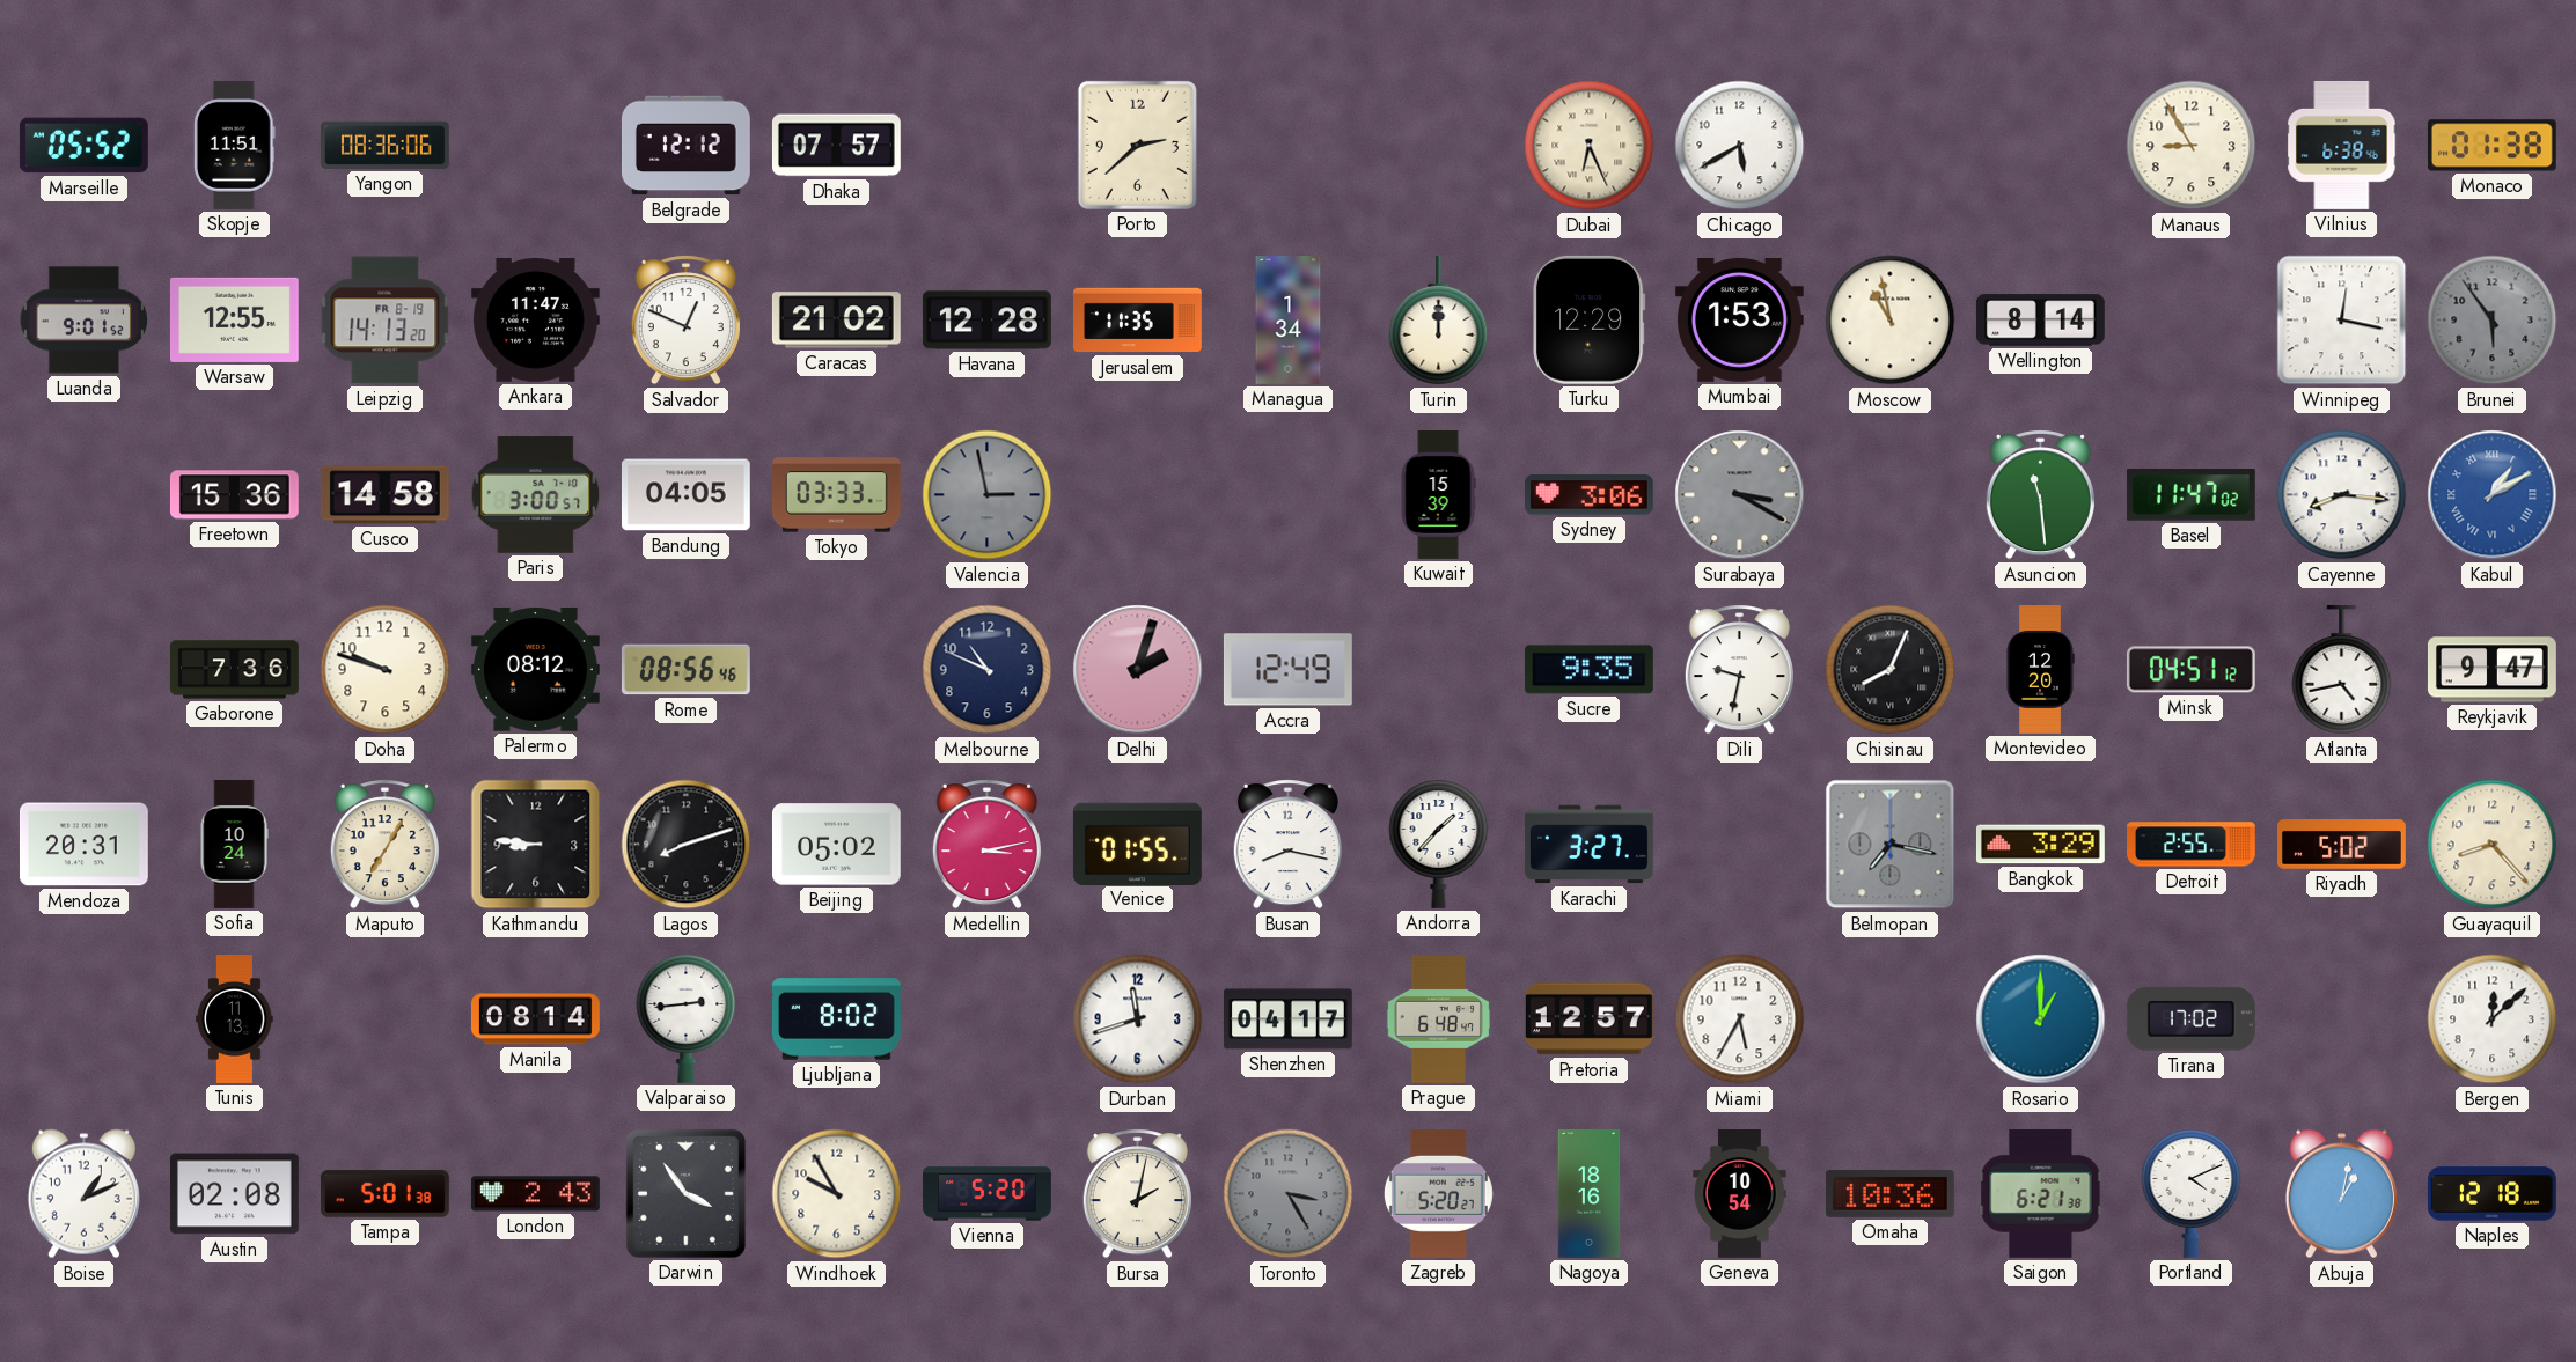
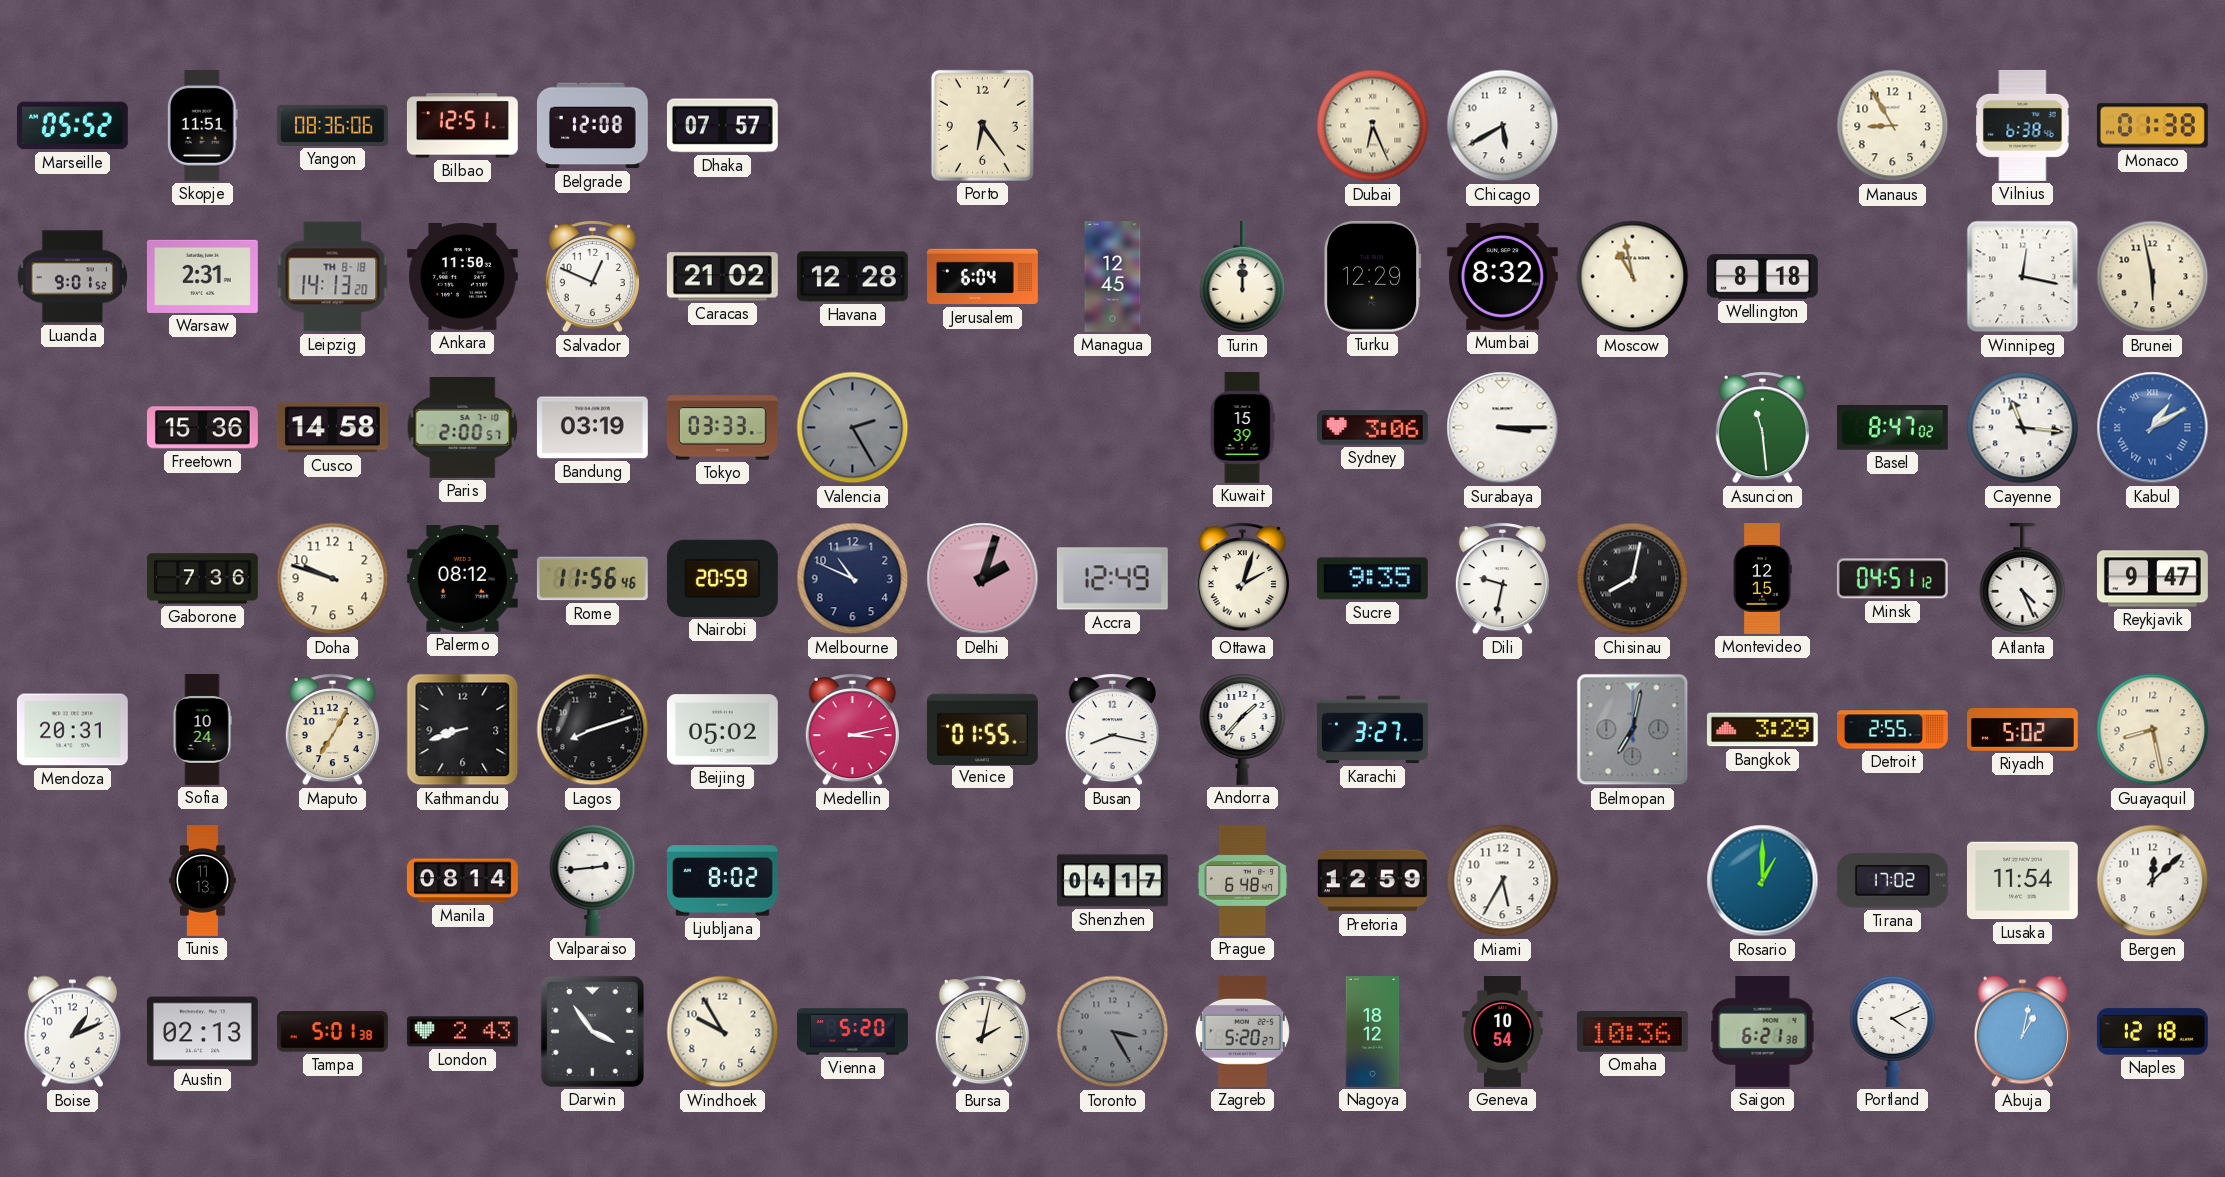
Bilbao: none -> 12:51
Belgrade: 12:12 -> 12:08
Porto: 2:38 -> 6:24
Warsaw: 12:55 -> 2:31
Leipzig date: FR 8-19 -> TH 8-18
Ankara: 11:47 -> 11:50
Jerusalem: 11:35 -> 6:04
Managua: 1:34 -> 12:45
Mumbai: 1:53 -> 8:32
Wellington: 8:14 -> 8:18
Brunei: 5:54 -> 5:58
Brunei dial: grey -> cream
Paris: 3:00 -> 2:00
Bandung: 04:05 -> 03:19
Valencia: 2:58 -> 2:25
Surabaya: 3:20 -> 3:15
Surabaya dial: grey -> white
Basel: 11:47 -> 8:47
Cayenne: 8:16 -> 11:16
Rome: 08:56 -> 11:56
Nairobi: none -> 20:59
Ottawa: none -> 2:03
Chisinau: 8:04 -> 8:02
Montevideo: 12:20 -> 12:15
Atlanta: 4:43 -> 4:26
Kathmandu: 8:46 -> 8:42
Belmopan: 7:17 -> 7:02
Guayaquil: 8:23 -> 8:28
Durban: 11:42 -> none
Pretoria: 12:57 -> 12:59
Lusaka: none -> 11:54
Austin: 02:08 -> 02:13
Nagoya: 18:16 -> 18:12
